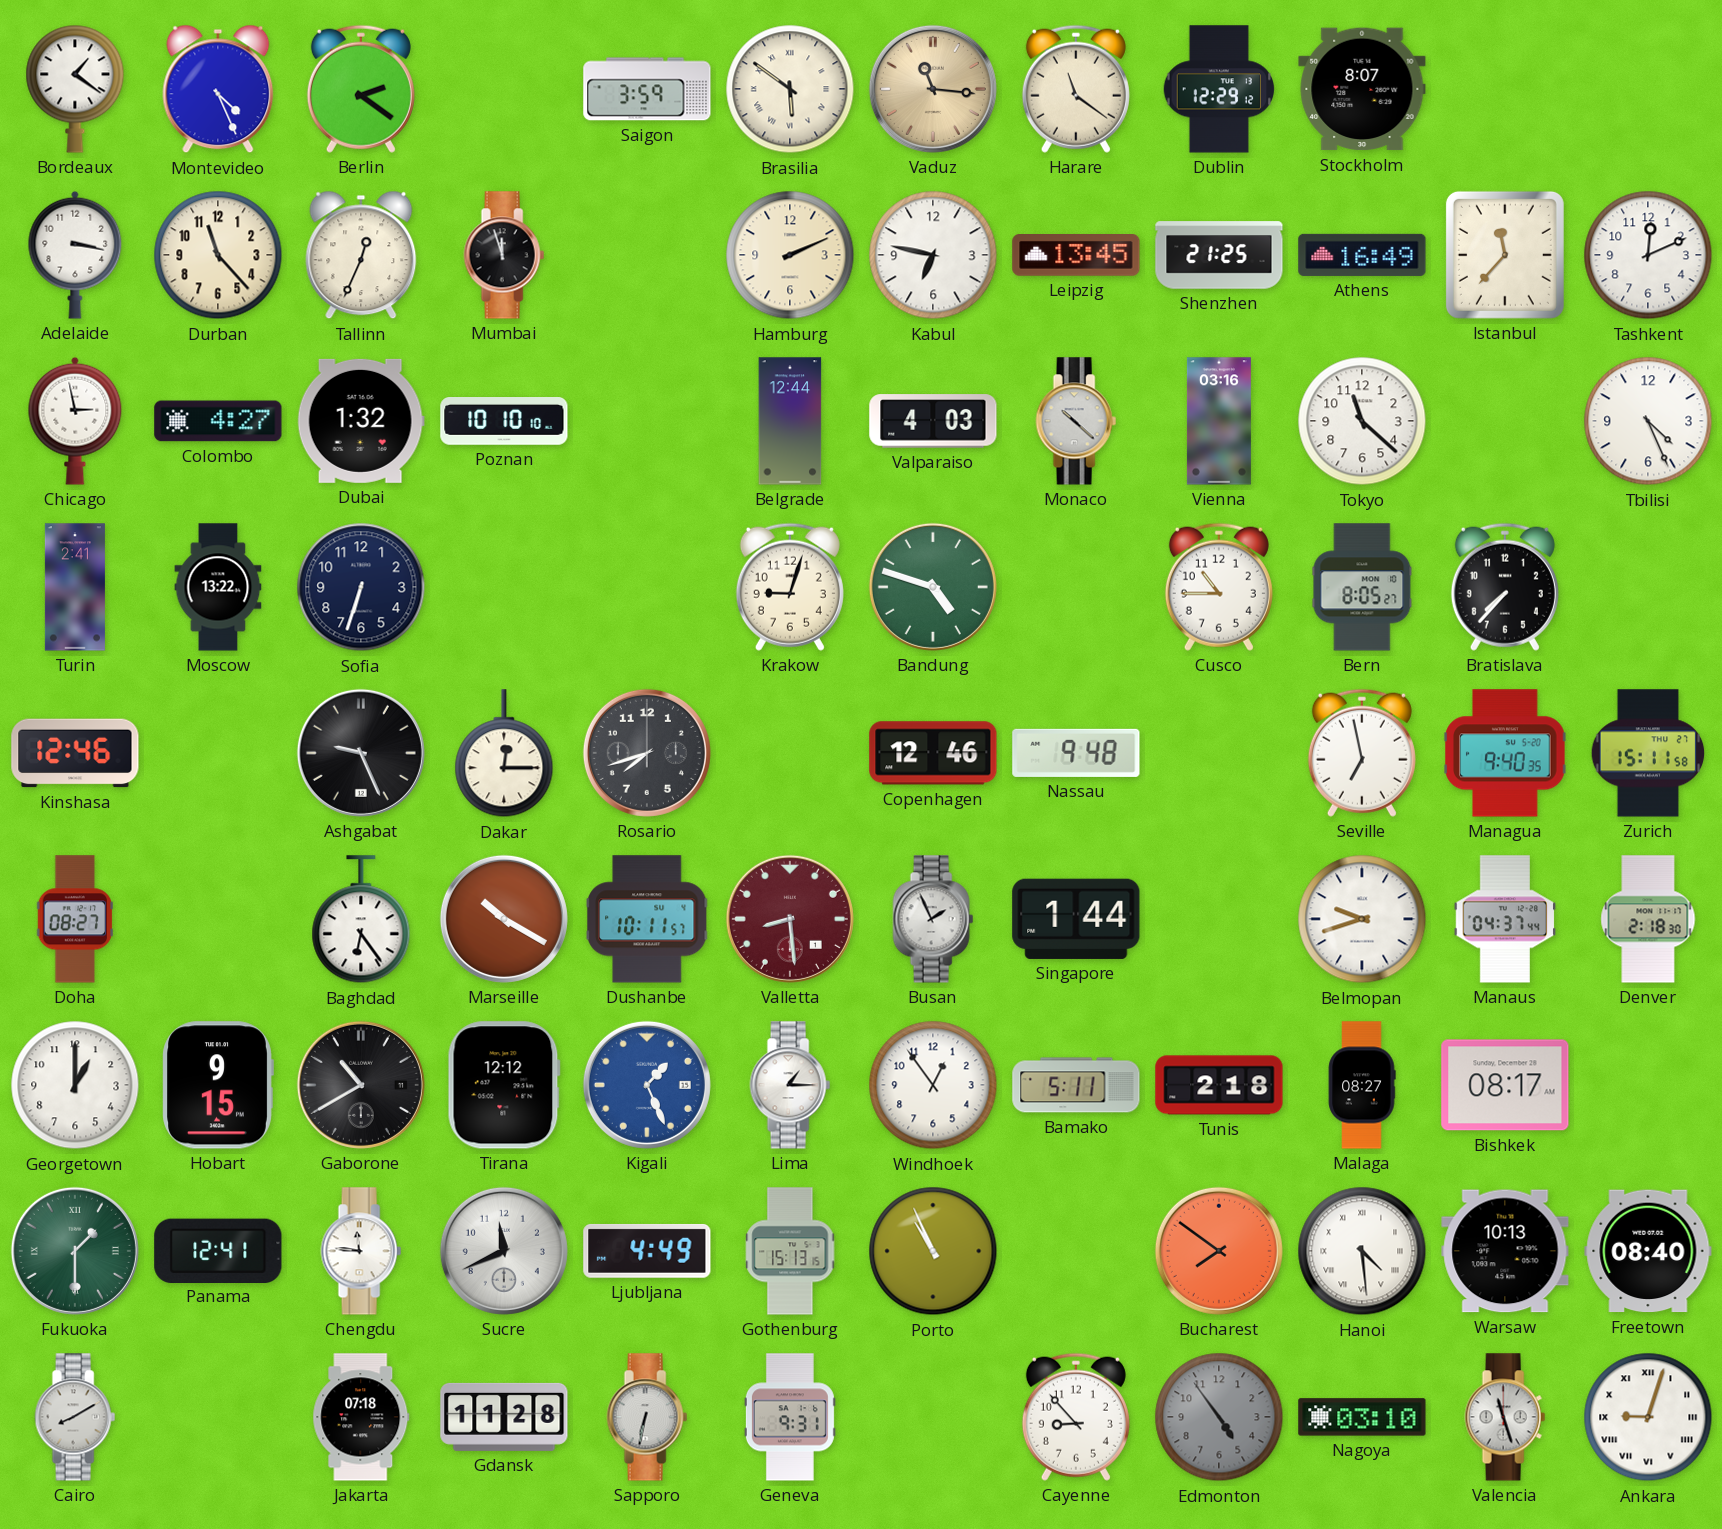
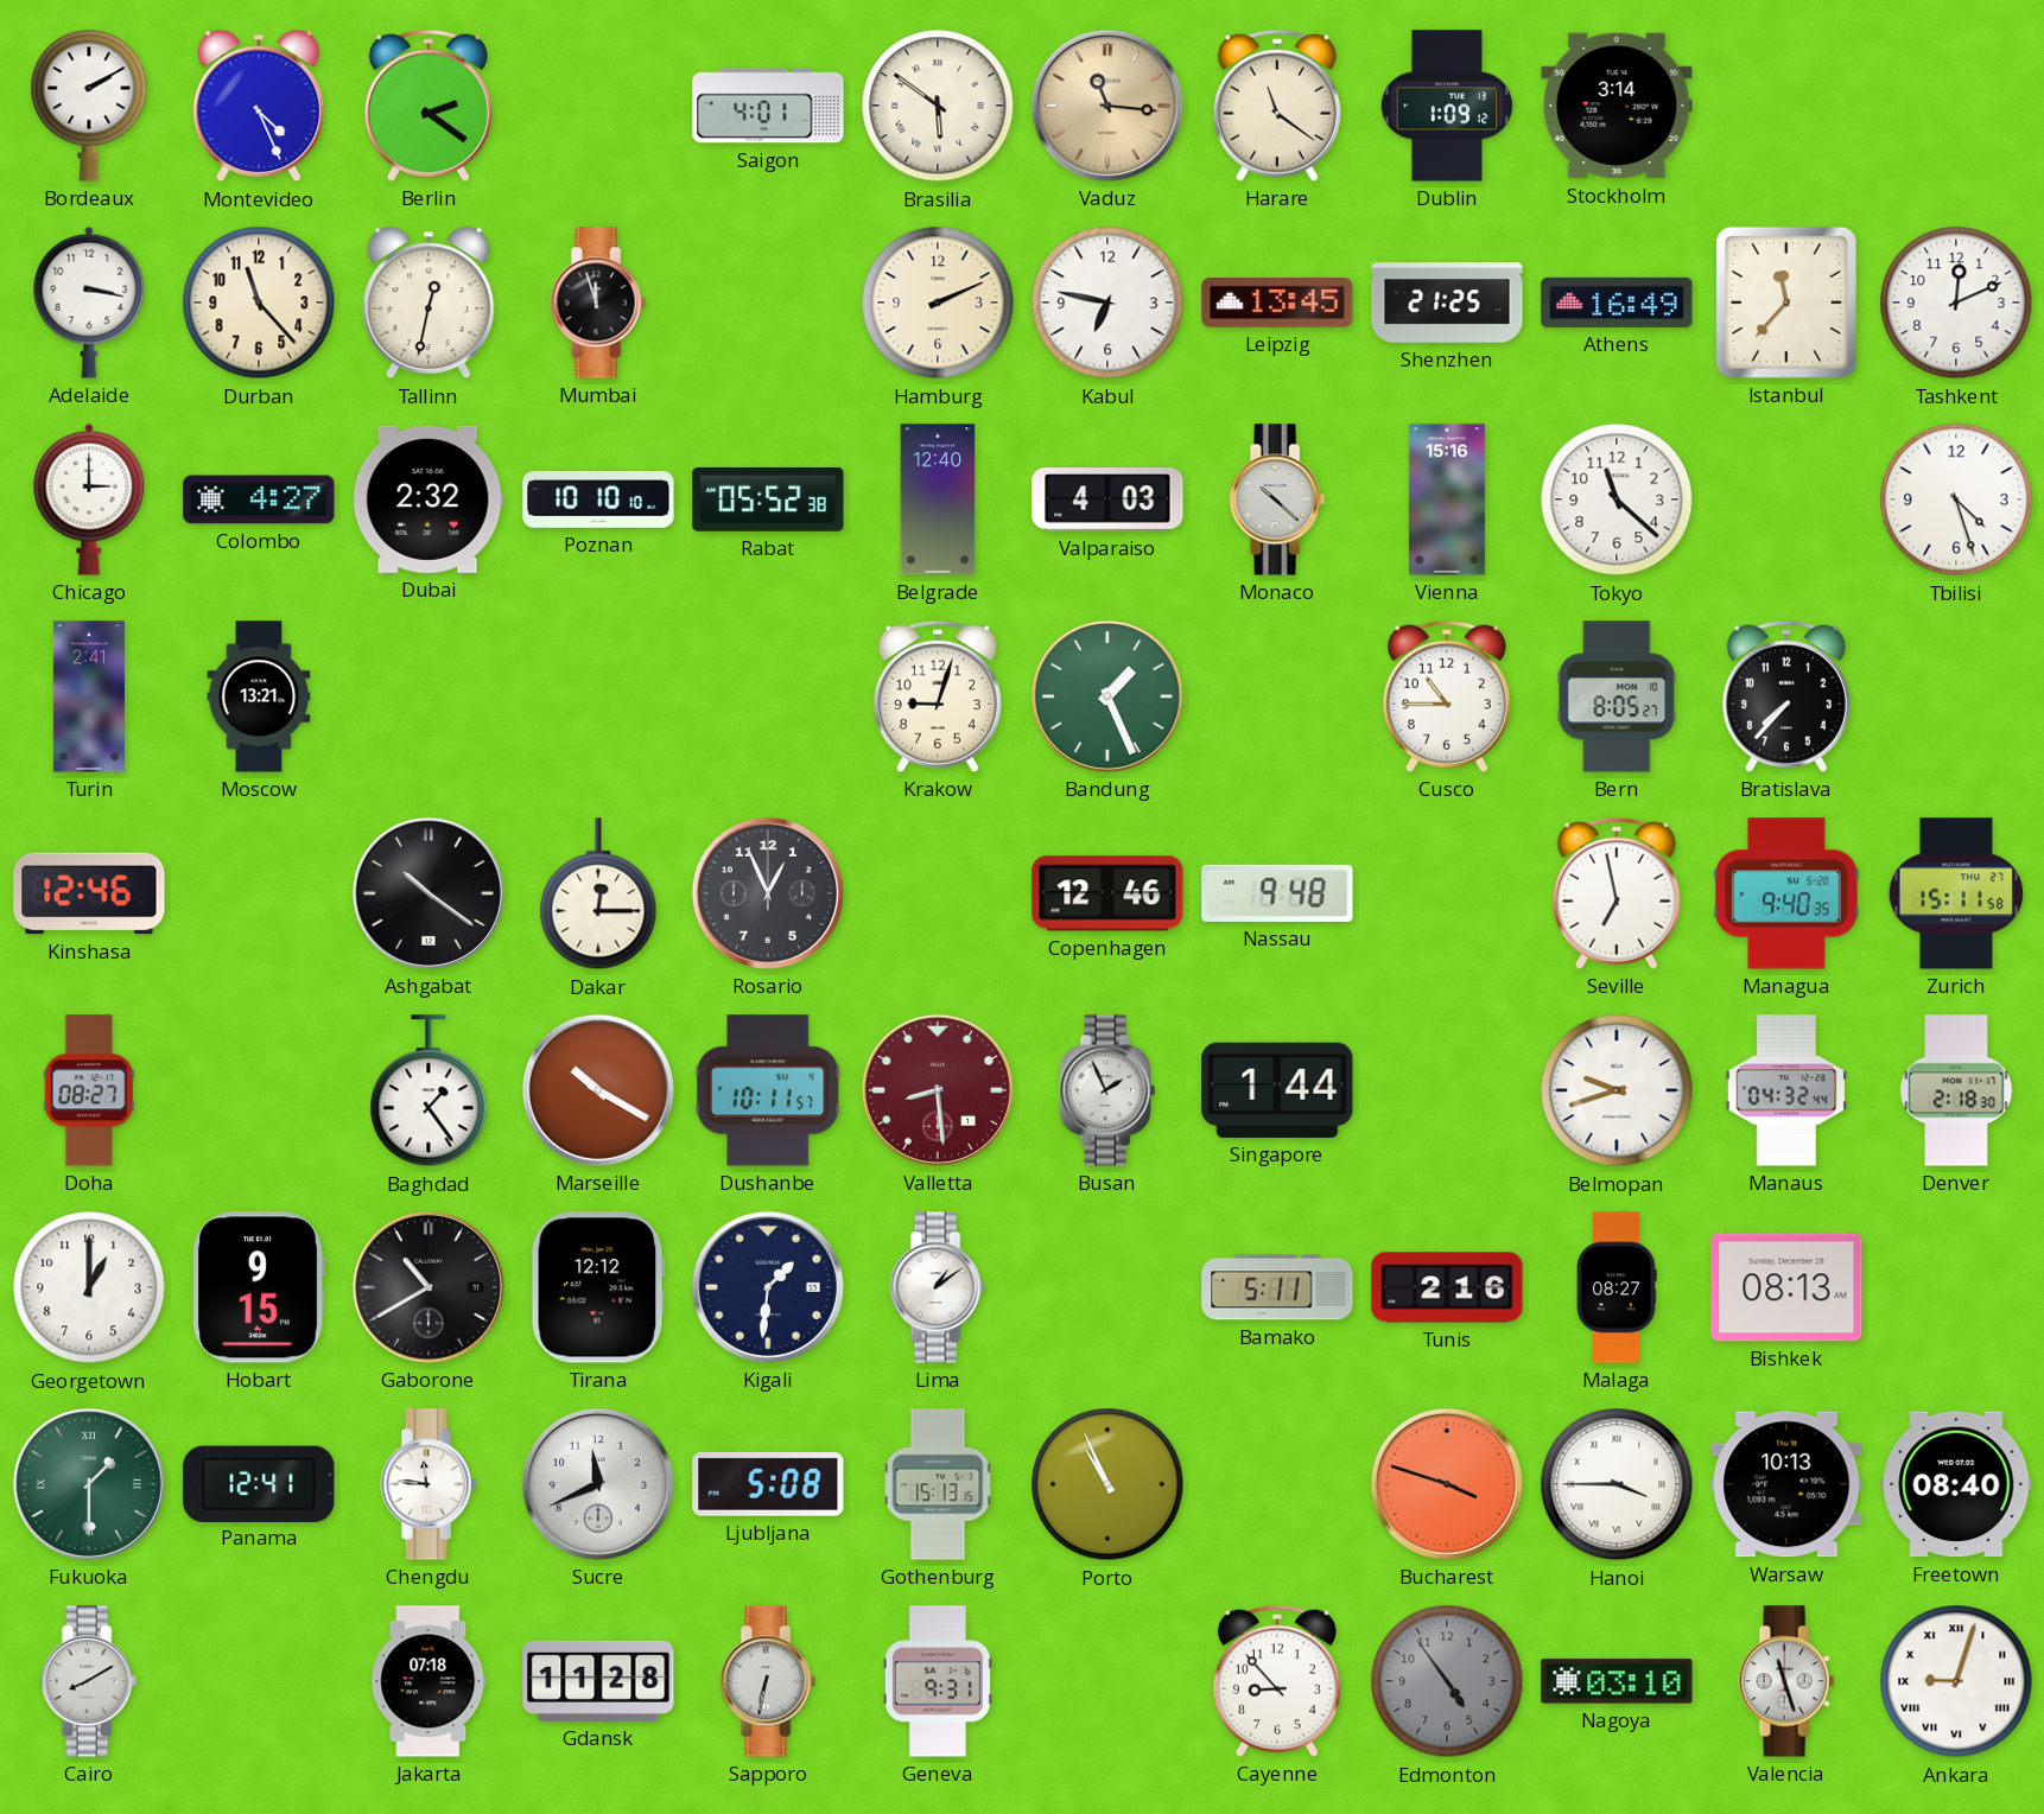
Bordeaux: 1:21 -> 2:10
Saigon: 3:59 -> 4:01
Dublin: 12:29 -> 1:09
Stockholm: 8:07 -> 3:14
Tallinn: 12:34 -> 12:32
Chicago: 2:58 -> 3:00
Dubai: 1:32 -> 2:32
Rabat: none -> 05:52
Belgrade: 12:44 -> 12:40
Vienna: 03:16 -> 15:16
Tbilisi: 4:26 -> 4:27
Moscow: 13:22 -> 13:21
Sofia: 6:33 -> none
Bandung: 4:48 -> 1:26
Ashgabat: 9:26 -> 10:21
Rosario: 7:42 -> 12:56
Baghdad: 6:24 -> 1:24
Manaus: 04:37 -> 04:32
Kigali: 1:26 -> 1:31
Kigali dial: blue -> navy
Lima: 1:15 -> 1:09
Windhoek: 12:54 -> none
Tunis: 2:18 -> 2:16
Bishkek: 08:17 -> 08:13
Ljubljana: 4:49 -> 5:08
Bucharest: 7:51 -> 3:48
Hanoi: 4:29 -> 3:45
